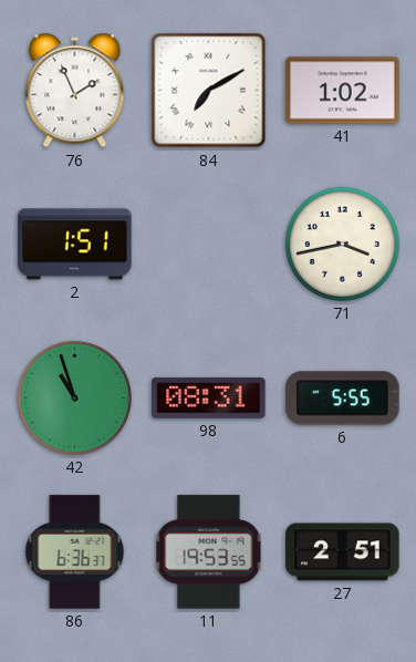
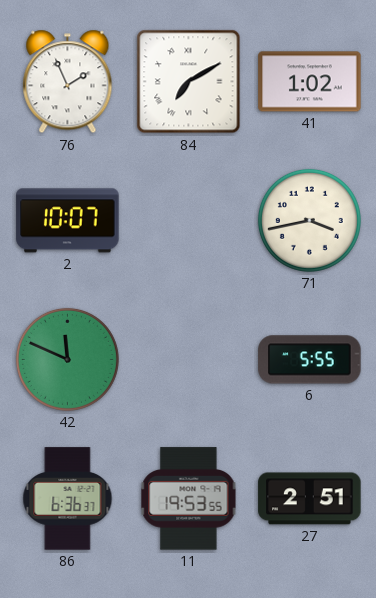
2: 1:51 -> 10:07
42: 10:57 -> 11:49
98: 08:31 -> none
